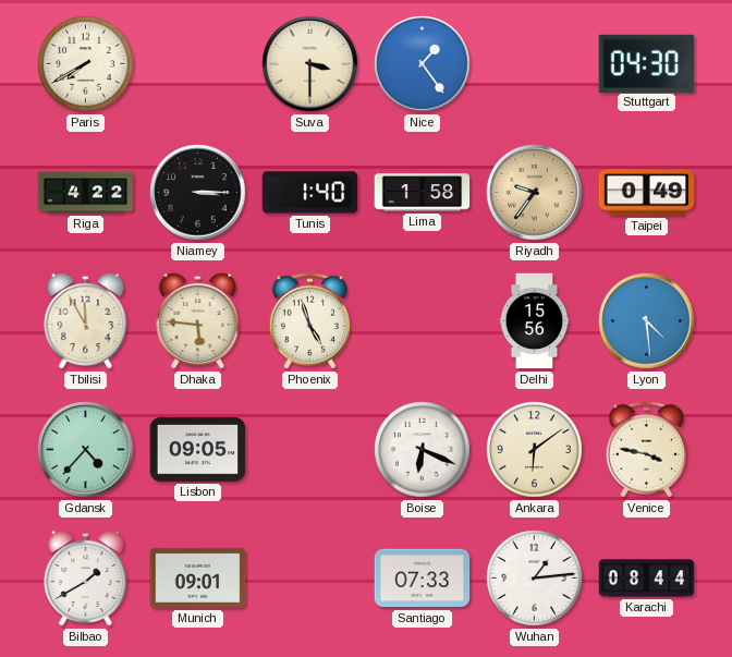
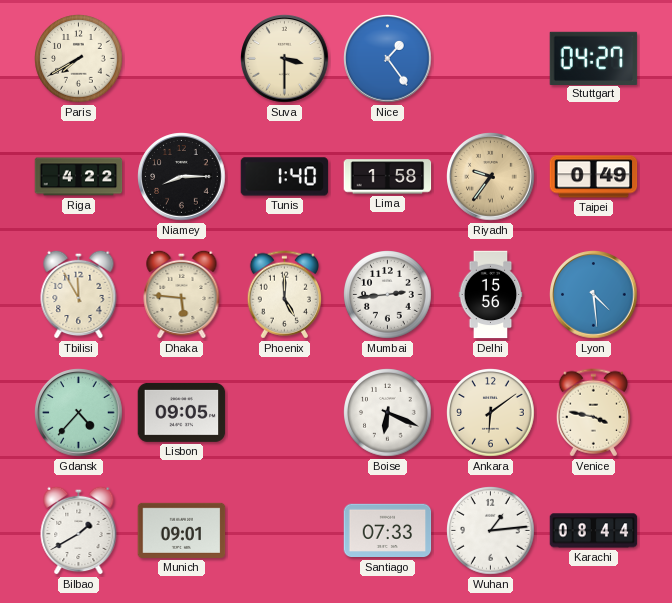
Stuttgart: 04:30 -> 04:27
Niamey: 3:15 -> 8:15
Phoenix: 4:57 -> 5:00
Mumbai: none -> 2:44
